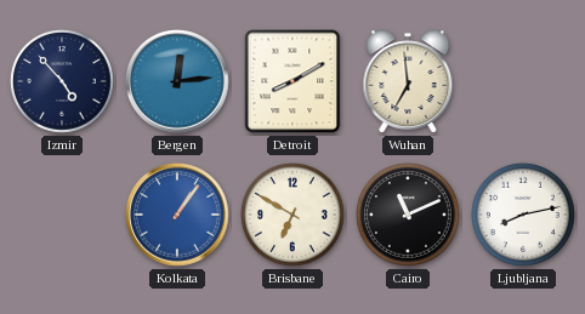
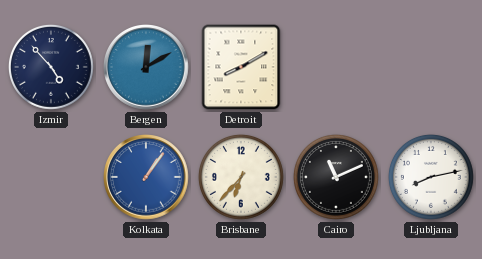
Bergen: 12:14 -> 12:10
Wuhan: 6:59 -> none
Brisbane: 6:50 -> 6:37
